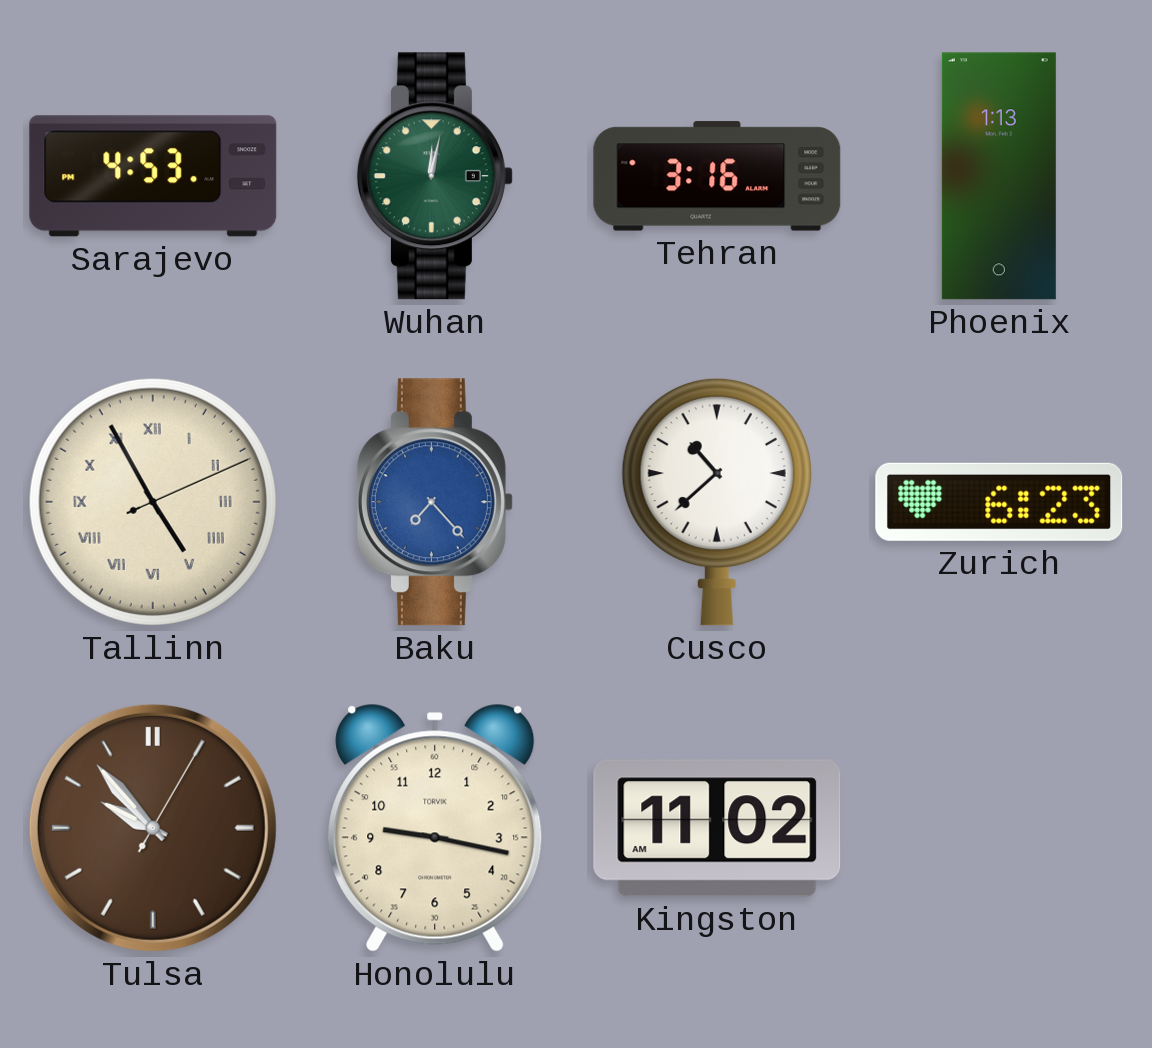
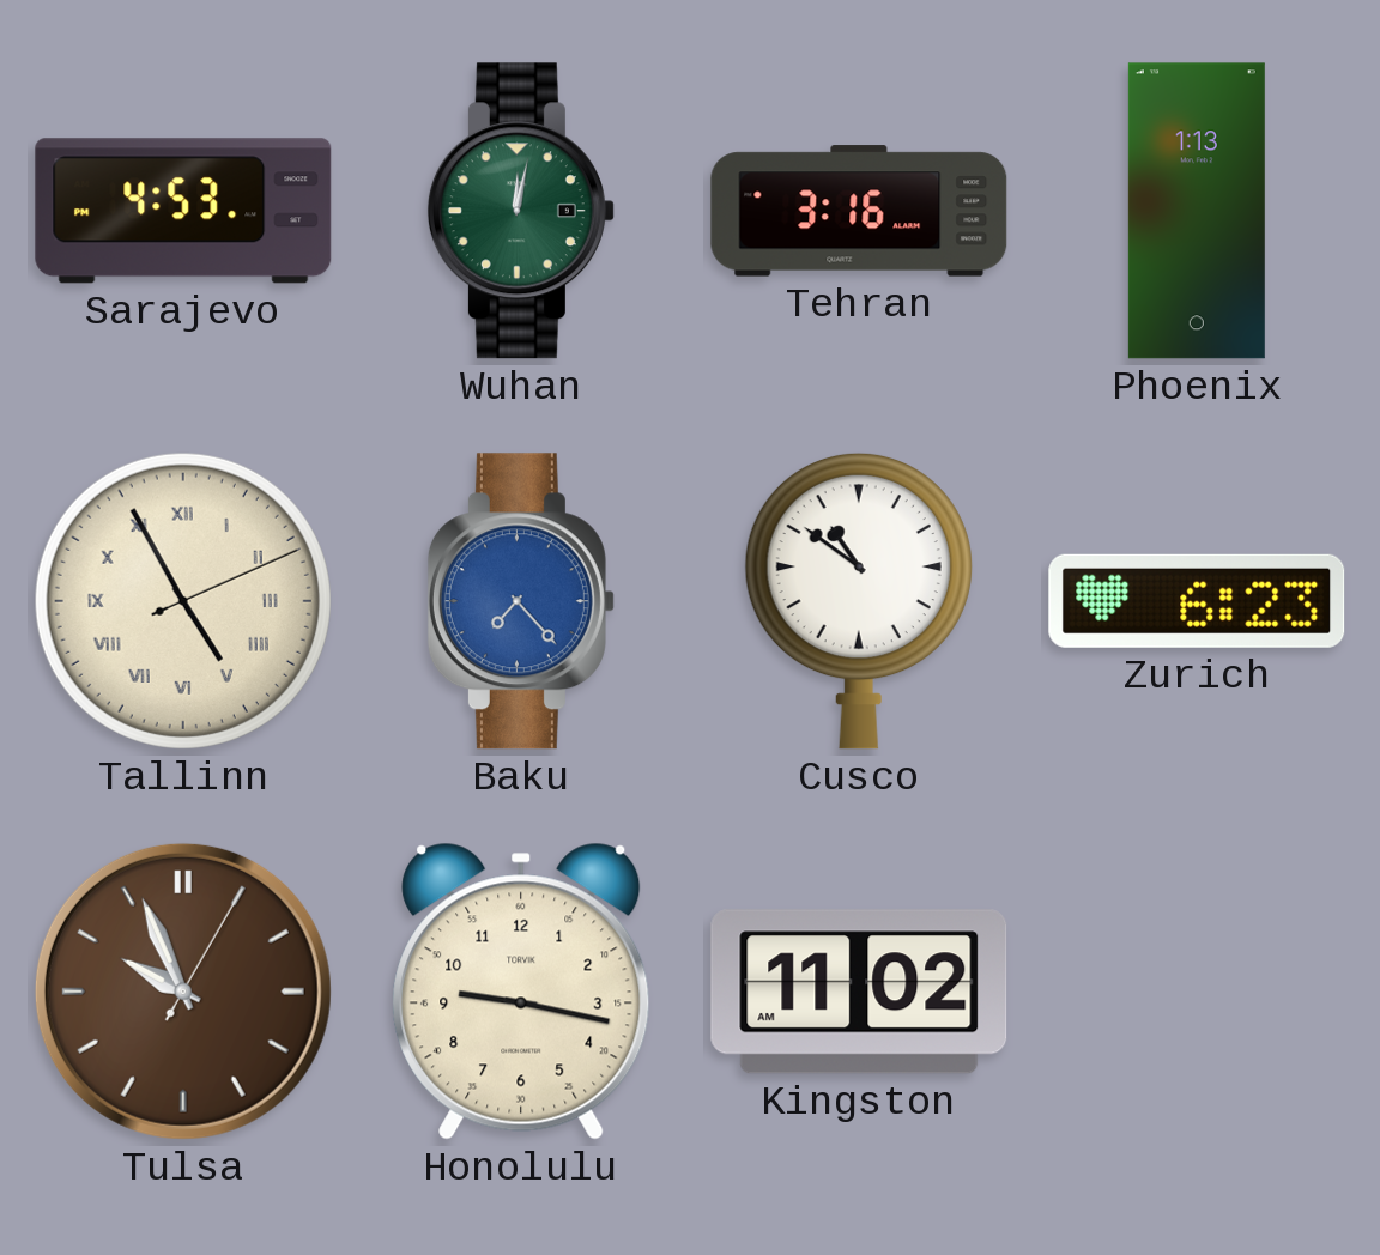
Cusco: 10:38 -> 10:51
Tulsa: 9:53 -> 9:56
